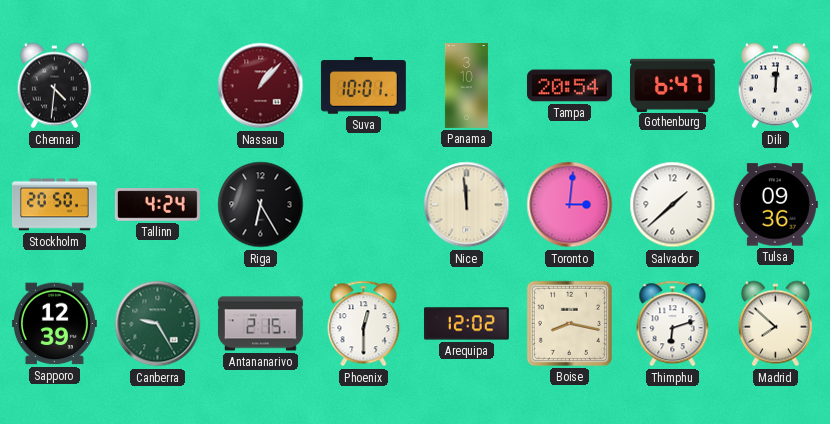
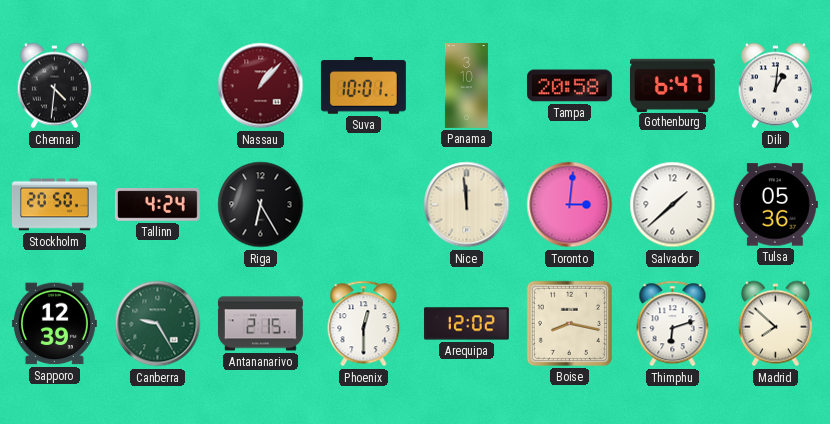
Tampa: 20:54 -> 20:58
Dili: 12:01 -> 1:01
Tulsa: 09:36 -> 05:36
